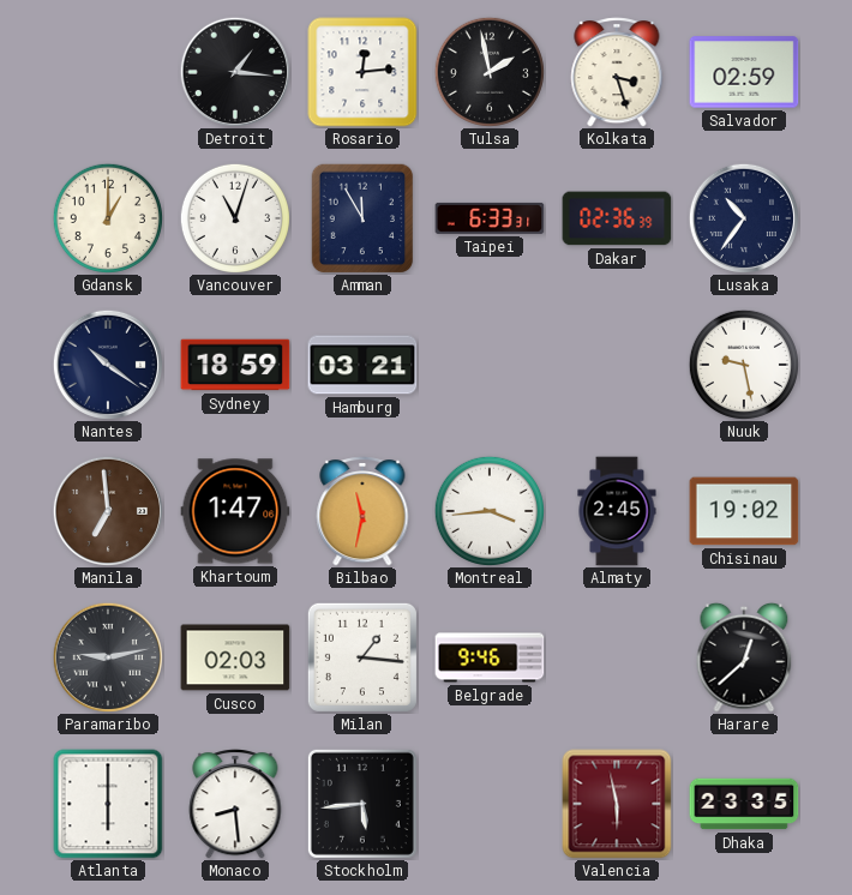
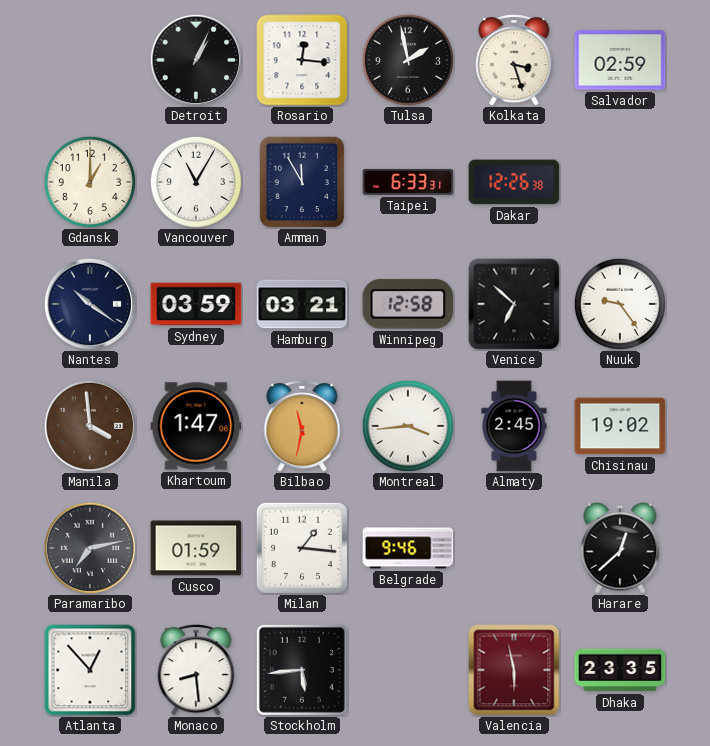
Detroit: 1:16 -> 1:04
Rosario: 12:14 -> 12:16
Vancouver: 11:03 -> 11:05
Dakar: 02:36 -> 12:26
Lusaka: 10:36 -> none
Sydney: 18:59 -> 03:59
Winnipeg: none -> 12:58
Venice: none -> 6:52
Nuuk: 9:28 -> 9:24
Manila: 6:59 -> 3:59
Paramaribo: 9:13 -> 7:13
Cusco: 02:03 -> 01:59
Atlanta: 6:00 -> 12:53
